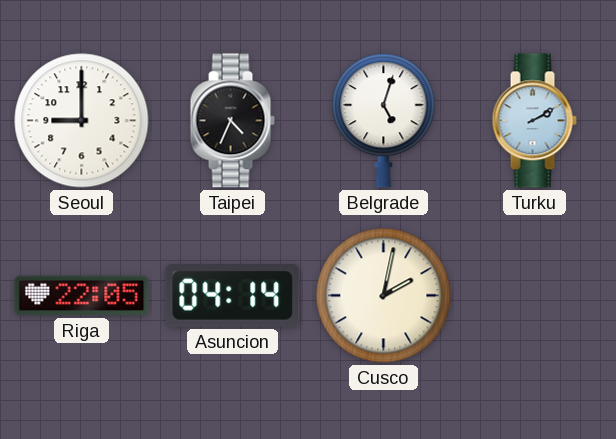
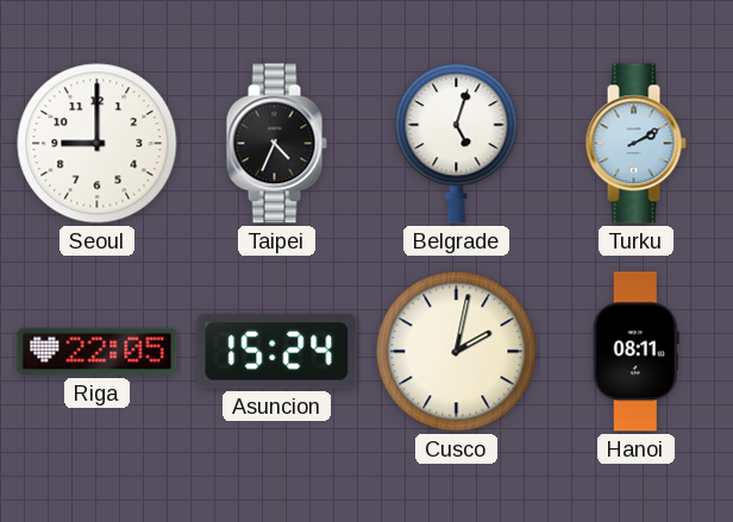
Asuncion: 04:14 -> 15:24
Hanoi: none -> 08:11
